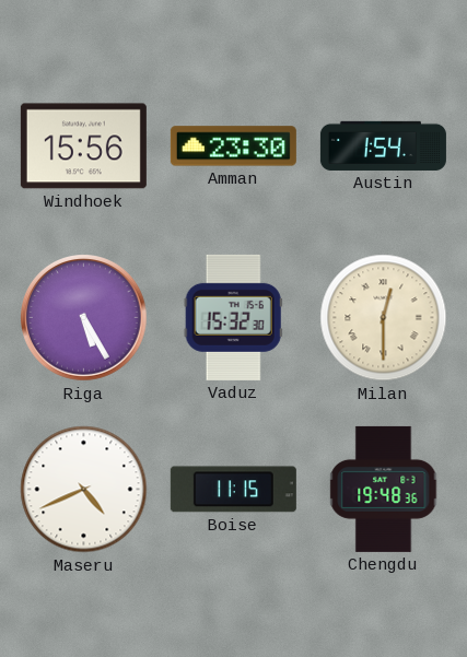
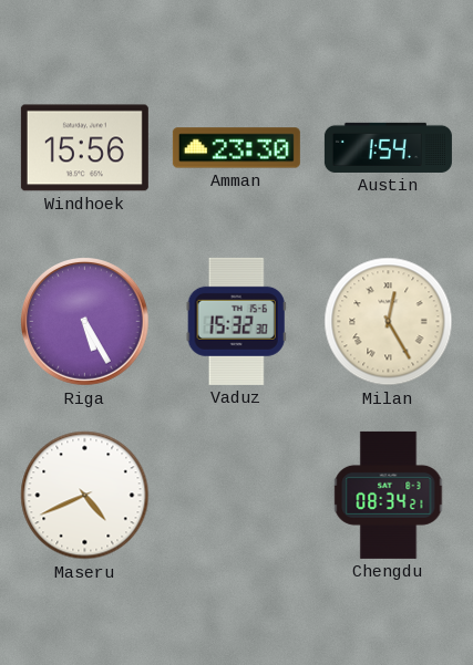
Milan: 12:30 -> 12:25
Boise: 11:15 -> none
Chengdu: 19:48 -> 08:34
